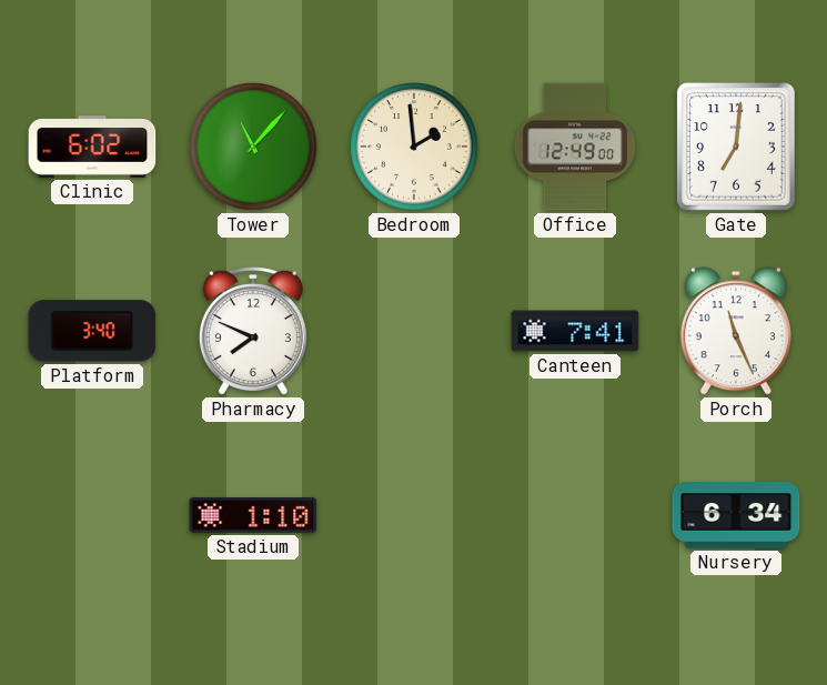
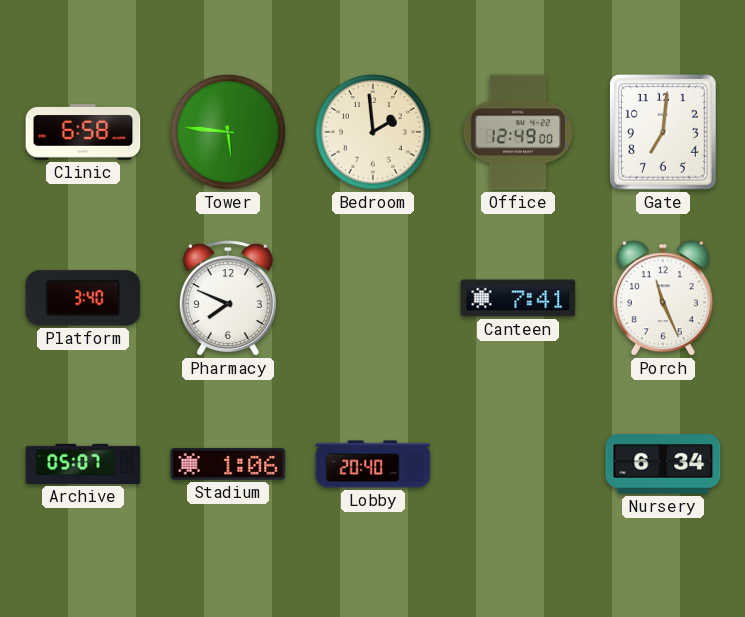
Clinic: 6:02 -> 6:58
Tower: 11:07 -> 5:46
Archive: none -> 05:07
Stadium: 1:10 -> 1:06
Lobby: none -> 20:40
